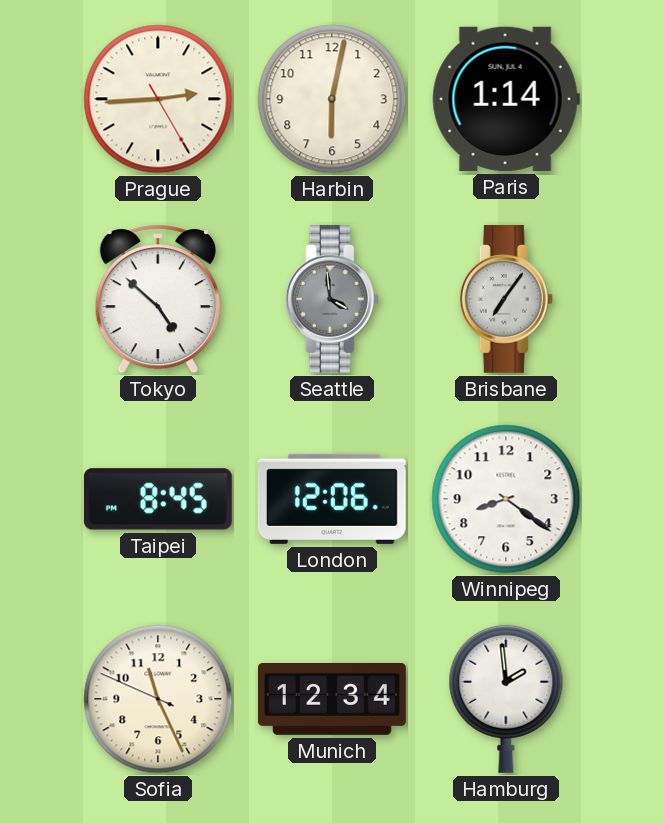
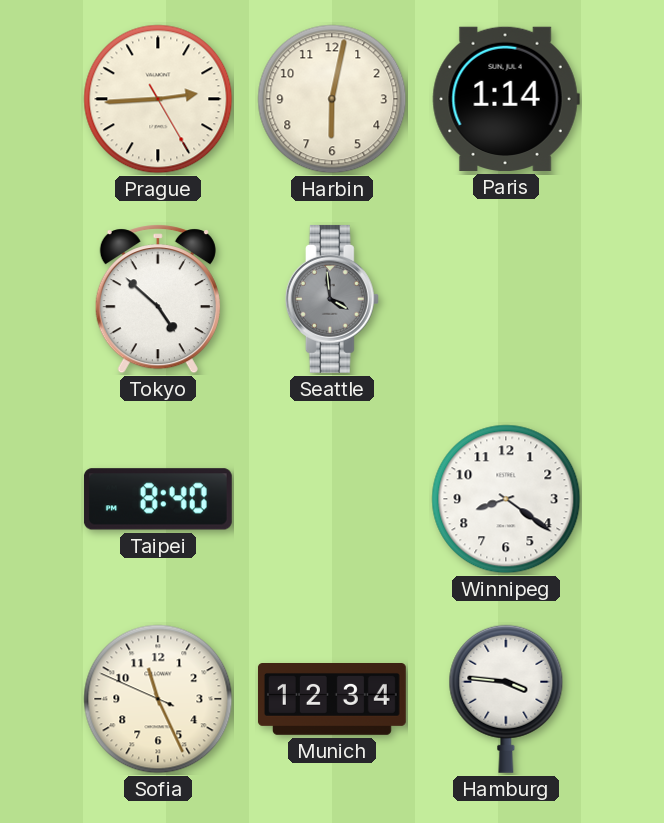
Brisbane: 7:06 -> none
Taipei: 8:45 -> 8:40
London: 12:06 -> none
Hamburg: 1:59 -> 3:46
